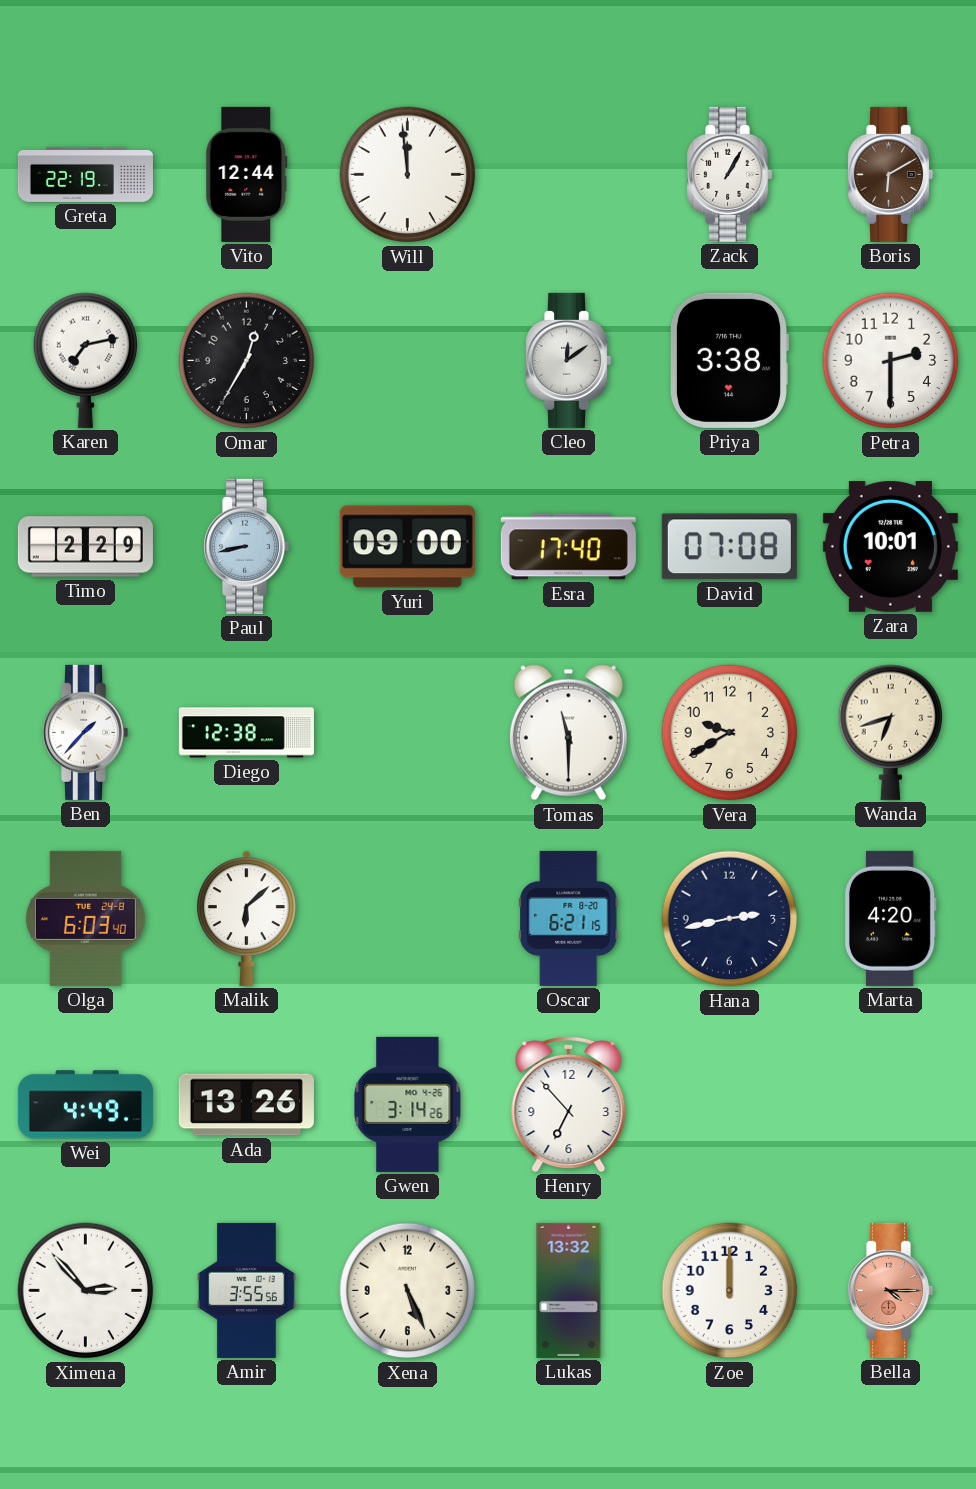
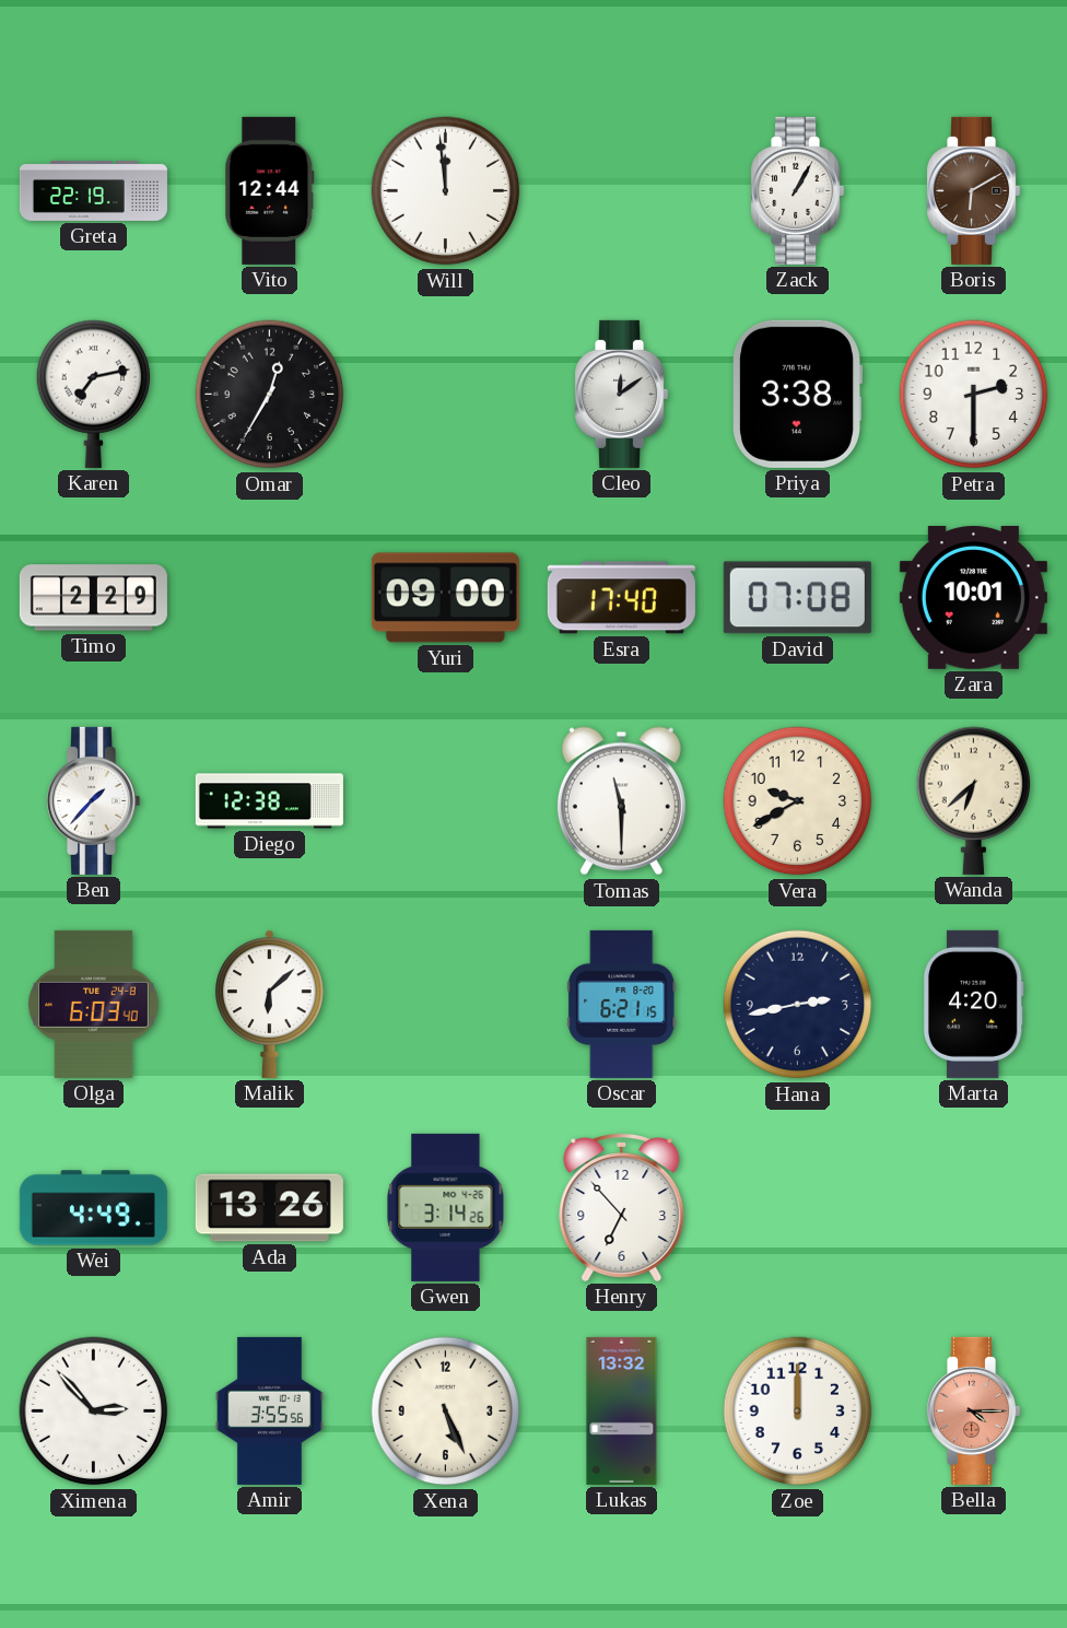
Paul: 8:43 -> none
Wanda: 6:42 -> 6:38
